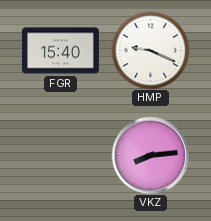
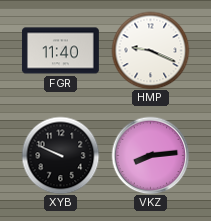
FGR: 15:40 -> 11:40
XYB: none -> 9:49
